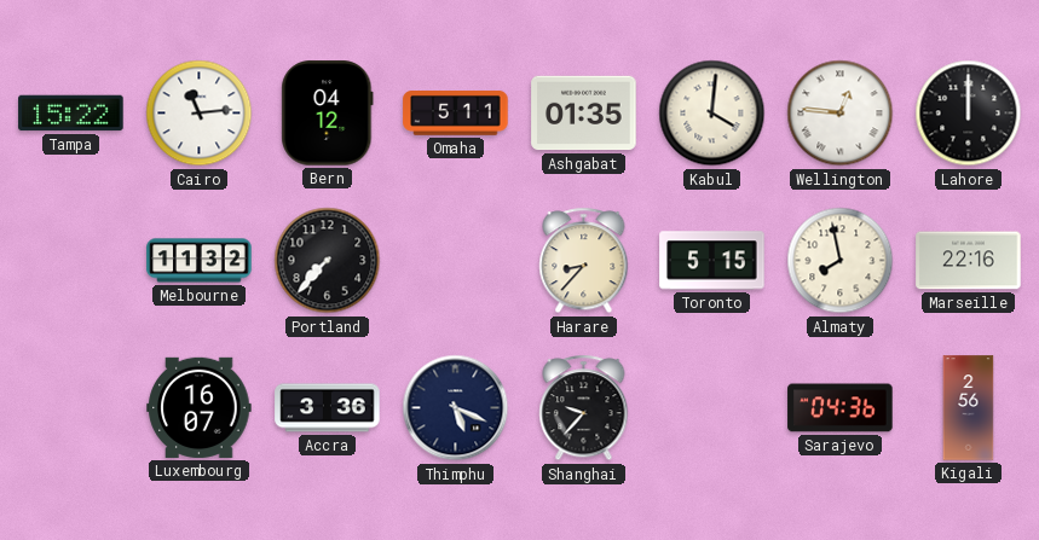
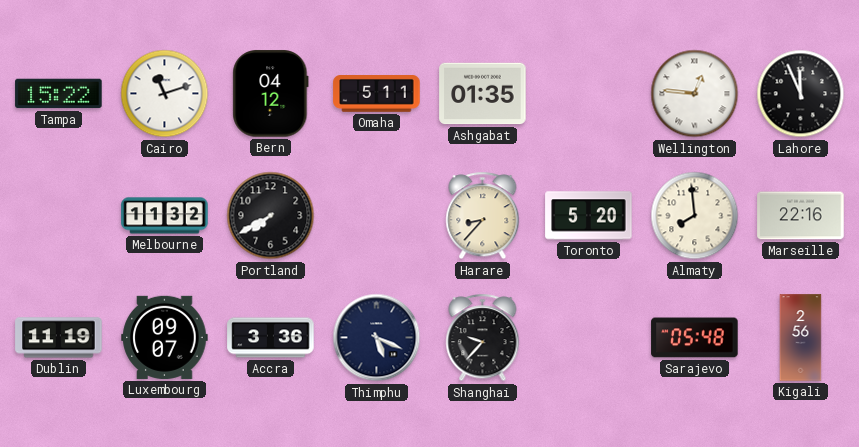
Cairo: 11:14 -> 11:12
Kabul: 4:01 -> none
Lahore: 12:00 -> 11:56
Portland: 7:37 -> 7:40
Toronto: 5:15 -> 5:20
Almaty: 7:58 -> 7:59
Dublin: none -> 11:19
Luxembourg: 16:07 -> 09:07
Sarajevo: 04:36 -> 05:48
